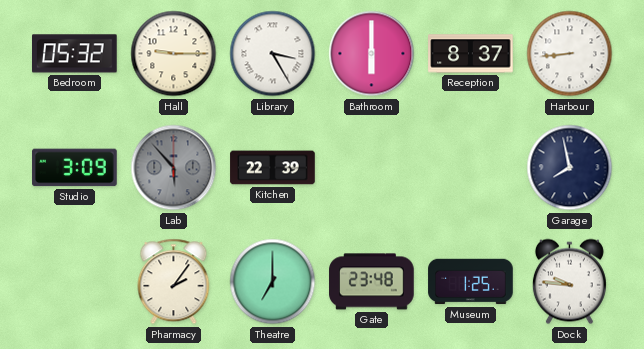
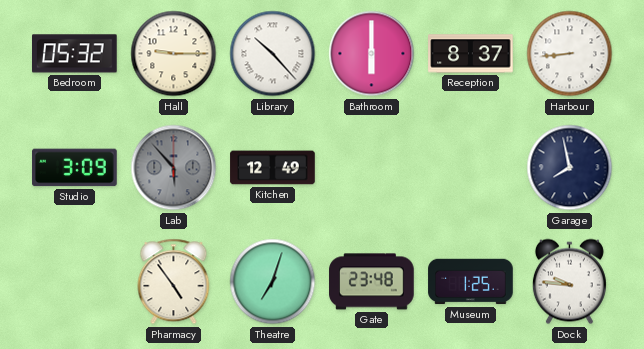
Library: 3:25 -> 10:23
Kitchen: 22:39 -> 12:49
Pharmacy: 2:06 -> 4:54
Theatre: 7:00 -> 7:03
